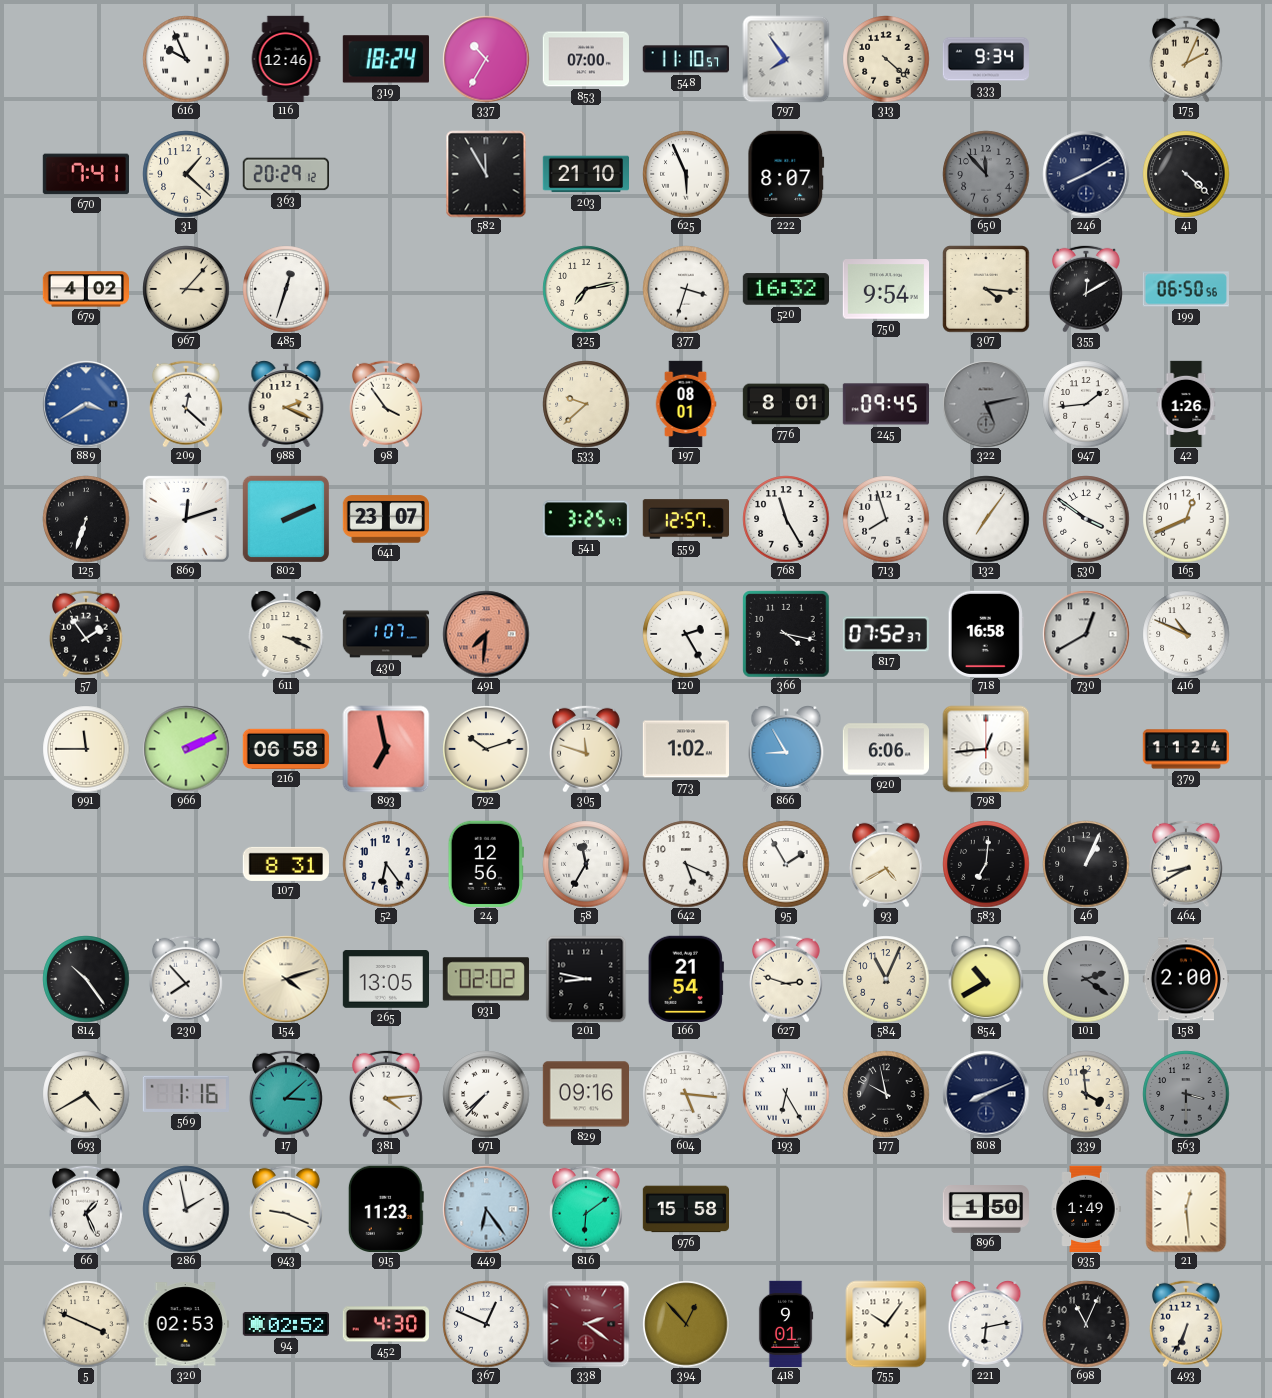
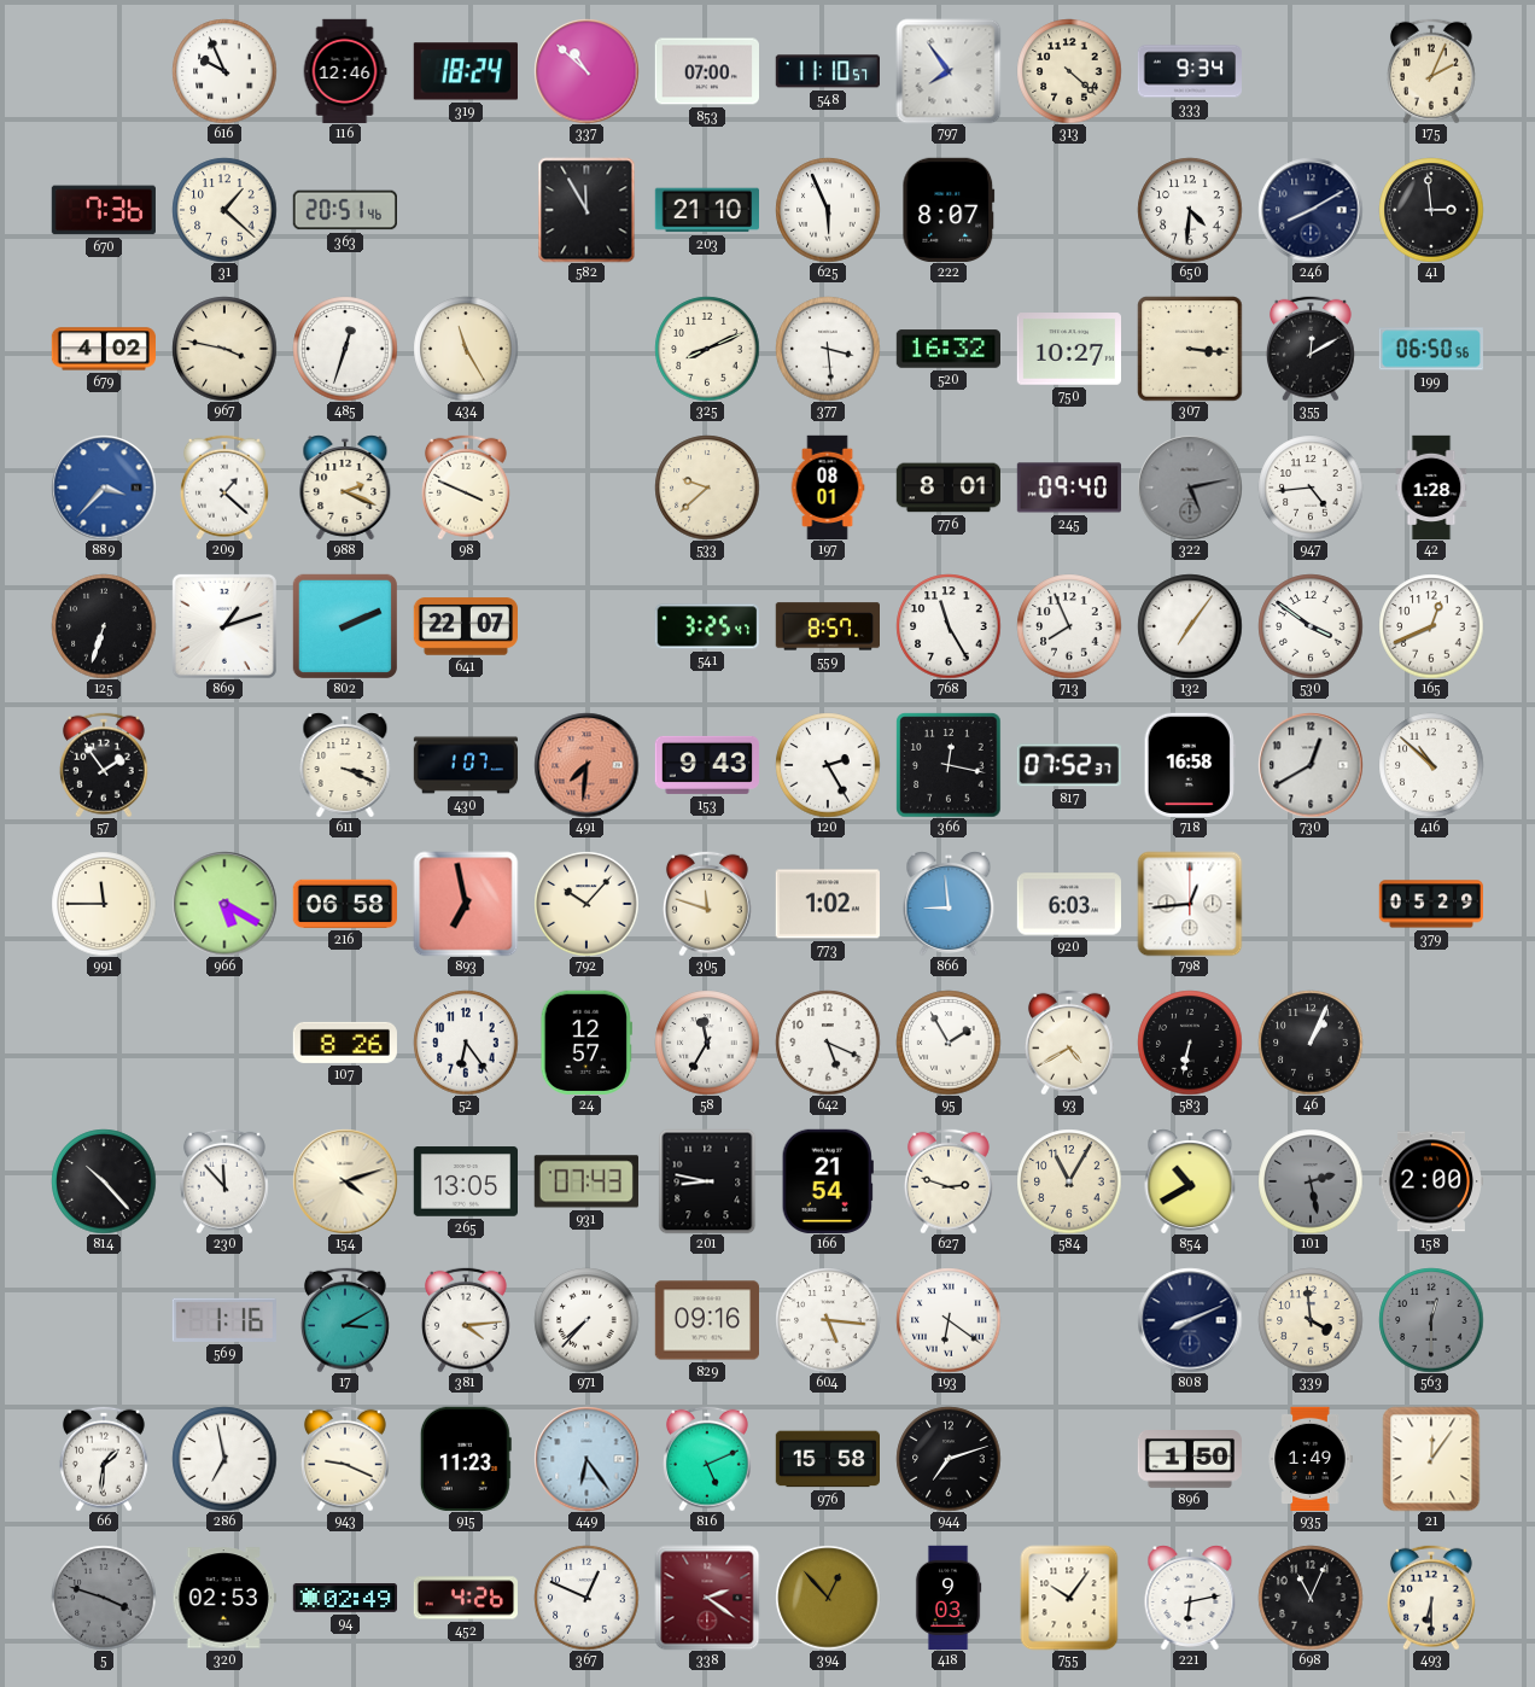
337: 10:35 -> 10:52
670: 7:41 -> 7:36
363: 20:29 -> 20:51
650: 11:53 -> 4:31
650 dial: grey -> white
41: 4:22 -> 2:59
967: 3:07 -> 3:47
434: none -> 11:25
325: 7:13 -> 8:11
377: 3:33 -> 3:29
750: 9:54 -> 10:27
307: 4:16 -> 3:16
889: 3:40 -> 3:37
209: 12:22 -> 1:22
98: 3:54 -> 3:49
245: 09:45 -> 09:40
947: 1:44 -> 4:44
42: 1:26 -> 1:28
869: 12:12 -> 1:12
641: 23:07 -> 22:07
559: 12:57 -> 8:57
713: 7:57 -> 7:56
153: none -> 9:43
366: 4:17 -> 12:17
416: 10:49 -> 10:52
966: 2:11 -> 5:20
792: 10:12 -> 10:07
866: 8:55 -> 8:59
920: 6:06 -> 6:03
379: 11:24 -> 05:29
107: 8:31 -> 8:26
24: 12:56 -> 12:57
583: 7:01 -> 6:32
464: 8:40 -> none
814: 10:24 -> 10:23
230: 7:53 -> 11:53
931: 02:02 -> 07:43
584: 11:04 -> 11:05
101: 2:21 -> 2:28
693: 4:40 -> none
17: 3:08 -> 3:10
193: 6:25 -> 6:21
177: 9:58 -> none
563: 3:30 -> 12:30
66: 1:26 -> 1:31
286: 1:58 -> 6:58
816: 6:09 -> 5:11
944: none -> 7:12
21: 12:29 -> 12:06
5: 3:49 -> 3:48
5 dial: cream -> grey
94: 02:52 -> 02:49
452: 4:30 -> 4:26
418: 9:01 -> 9:03
493: 6:34 -> 6:30
